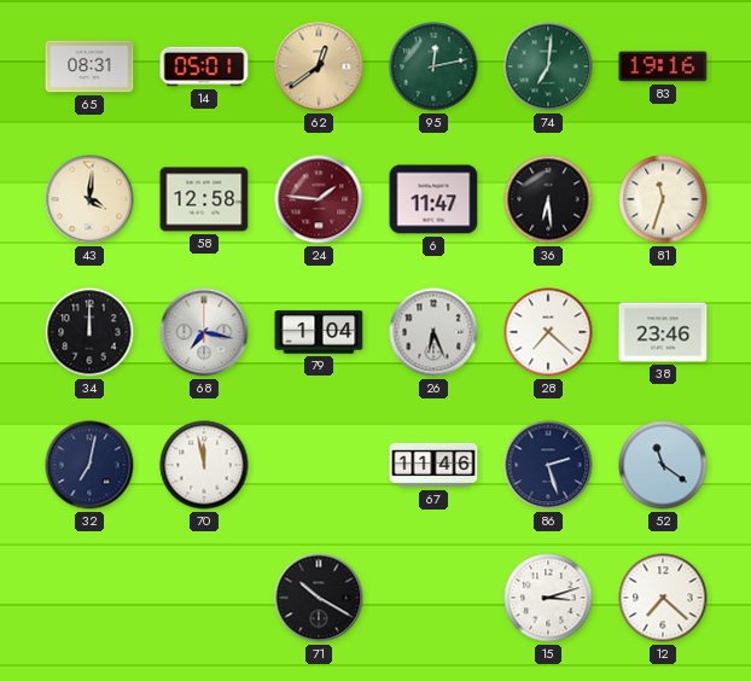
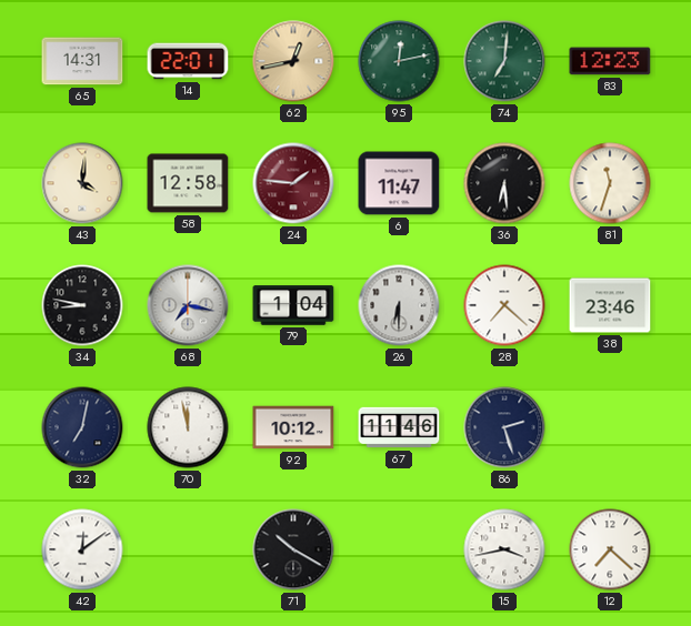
65: 08:31 -> 14:31
14: 05:01 -> 22:01
62: 12:39 -> 12:43
83: 19:16 -> 12:23
34: 12:00 -> 8:47
26: 6:26 -> 6:30
92: none -> 10:12
52: 11:21 -> none
42: none -> 12:09
15: 3:12 -> 3:43
